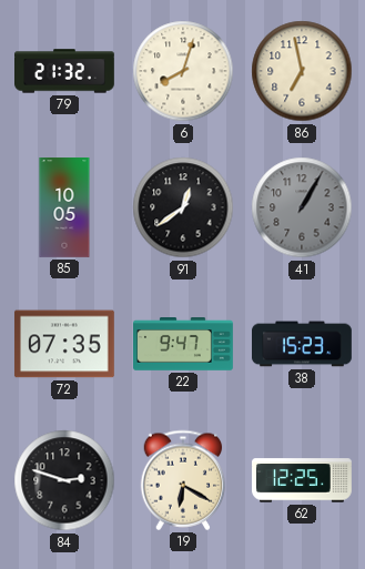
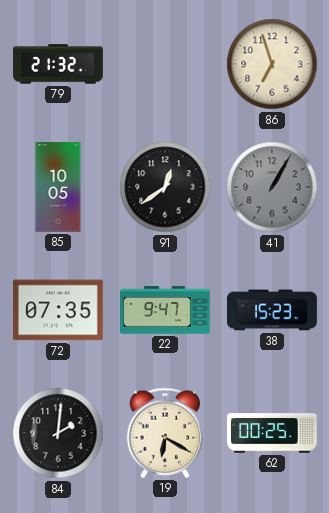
6: 8:03 -> none
86: 6:58 -> 6:57
84: 2:48 -> 2:01
62: 12:25 -> 00:25
